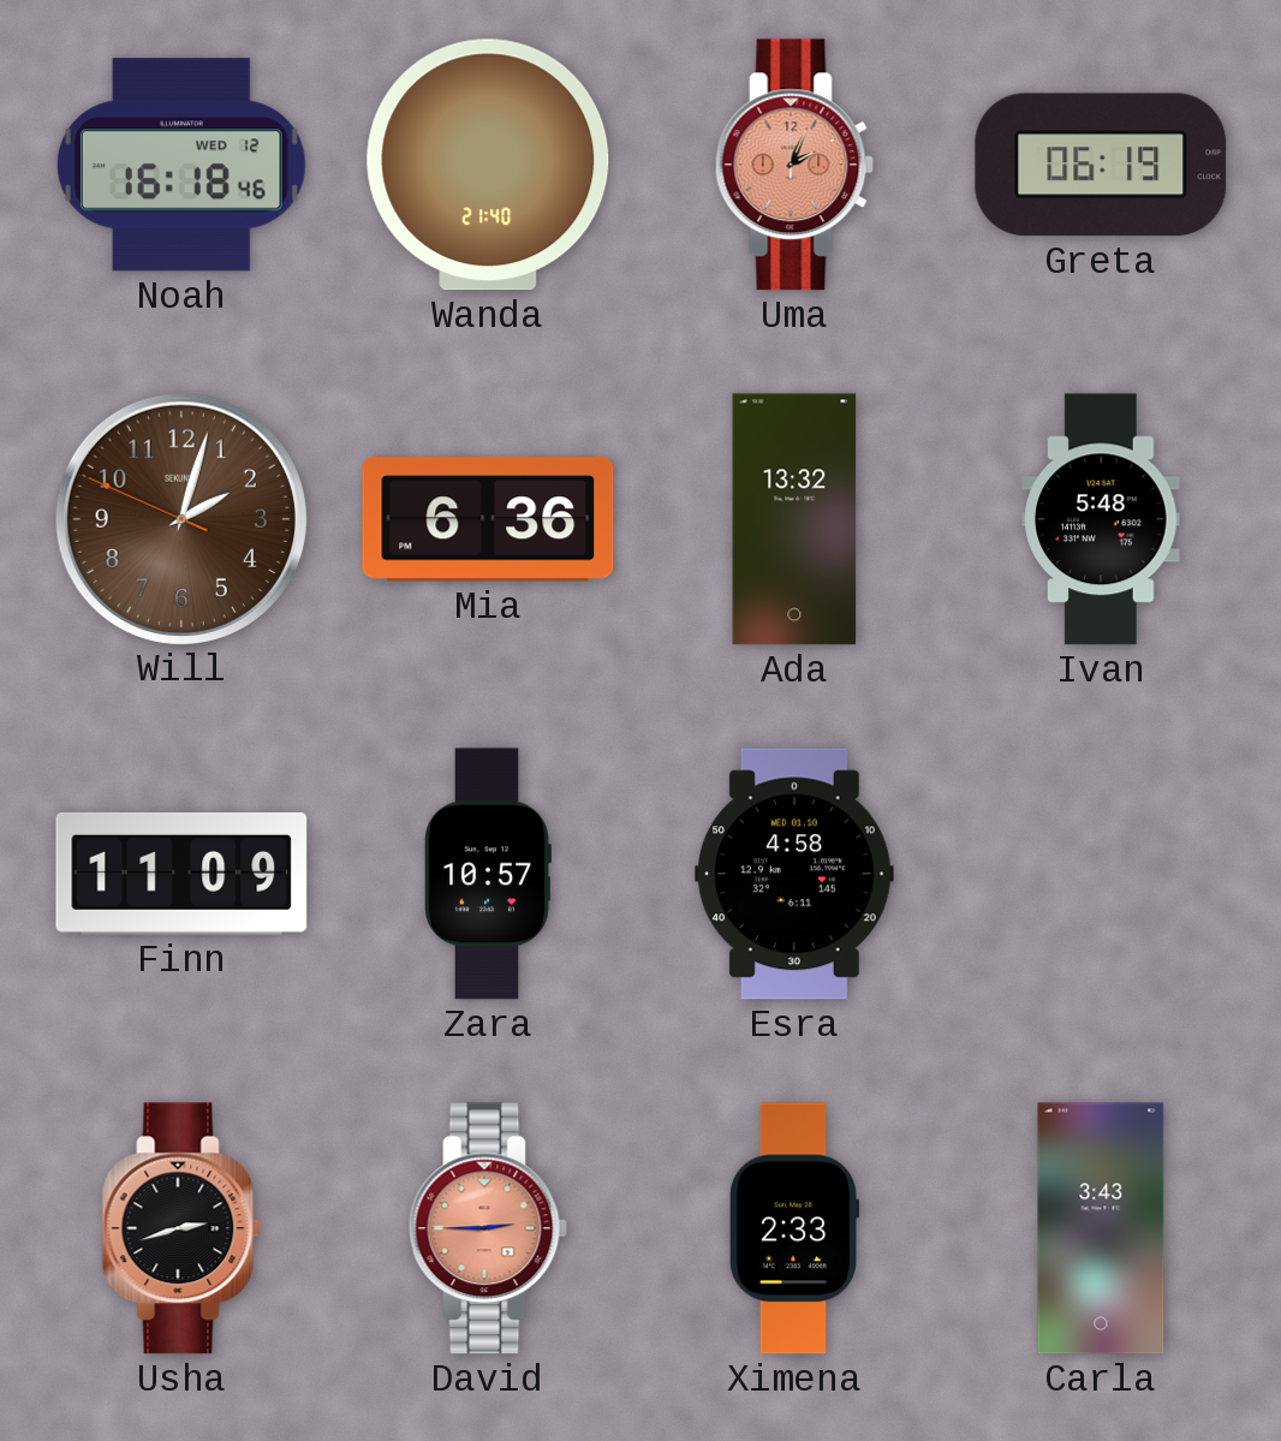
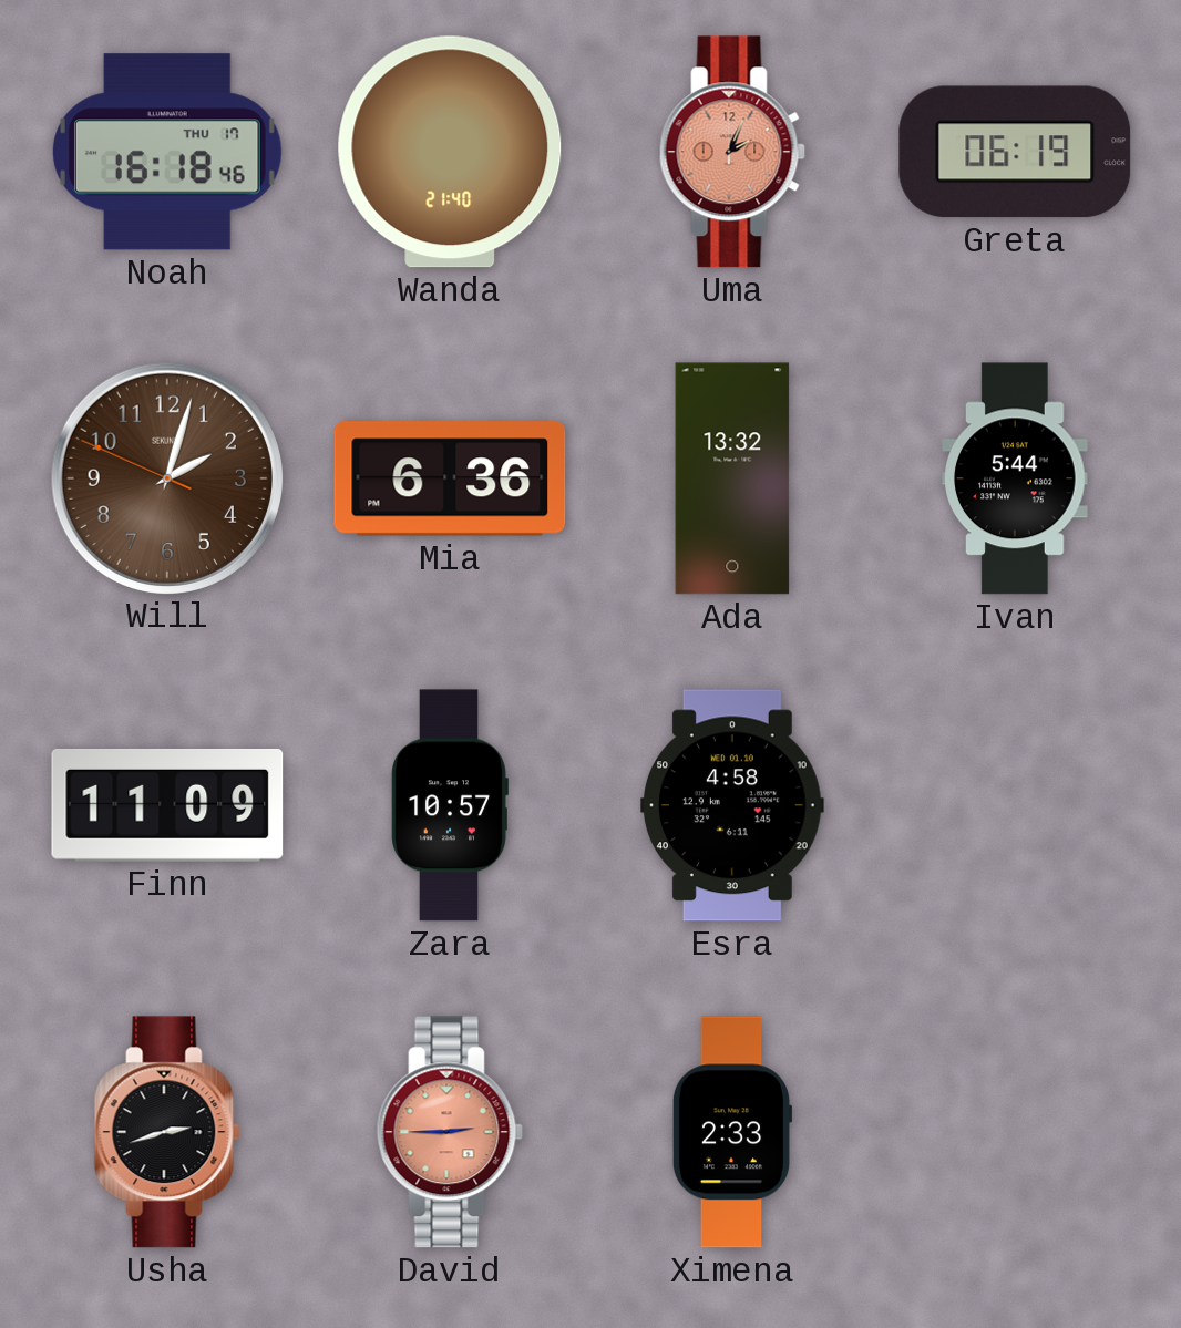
Noah date: WED 12 -> THU 17
Ivan: 5:48 -> 5:44
Carla: 3:43 -> none
